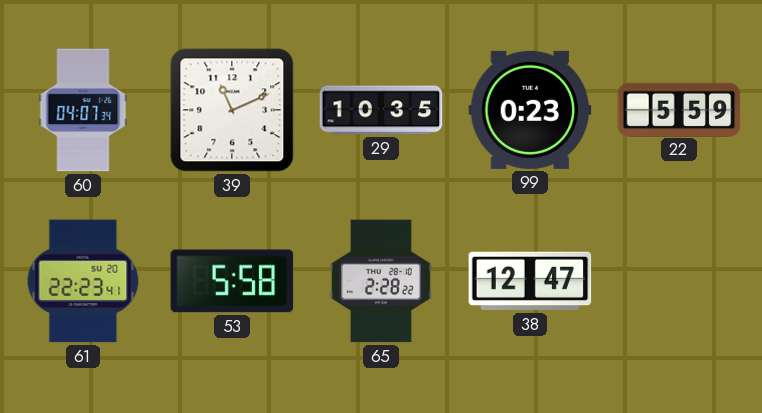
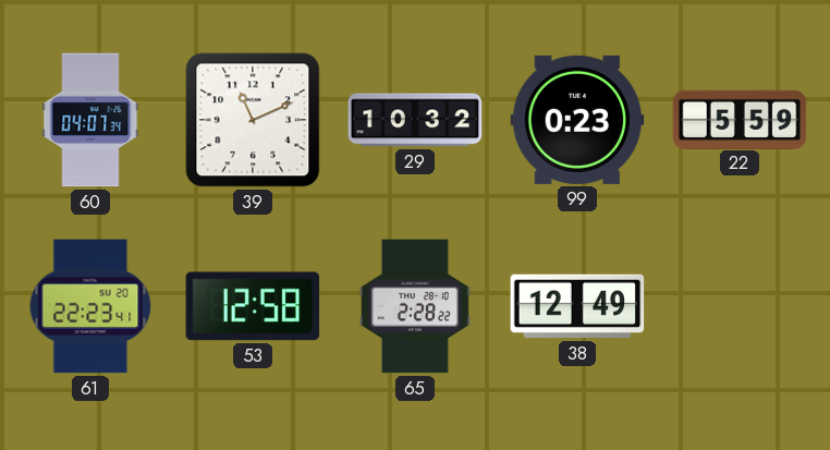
29: 10:35 -> 10:32
53: 5:58 -> 12:58
38: 12:47 -> 12:49
